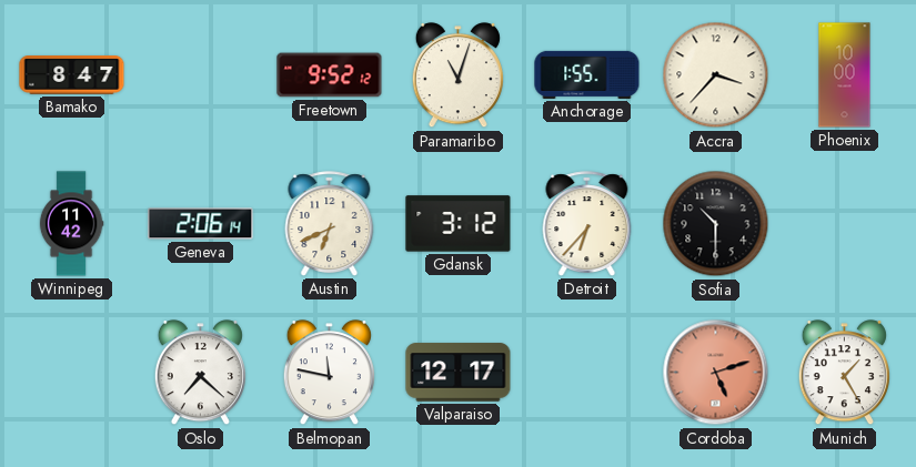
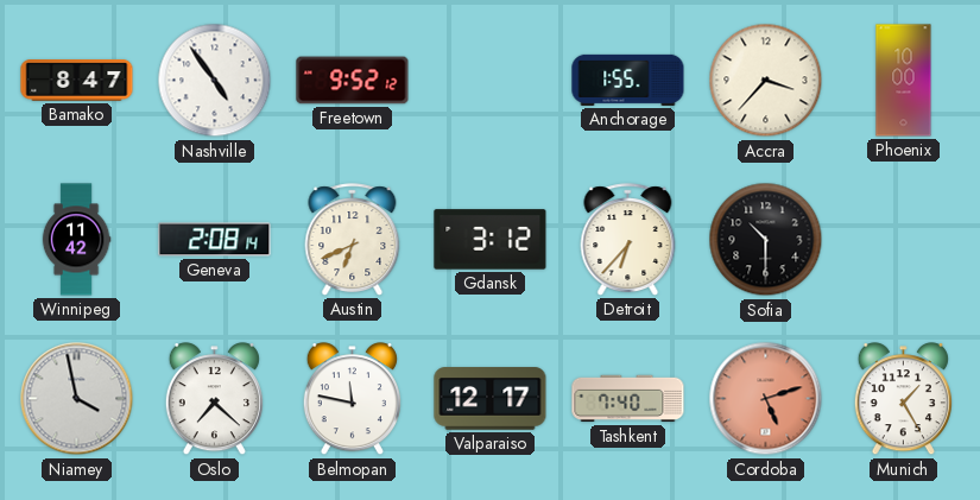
Nashville: none -> 4:54
Paramaribo: 11:03 -> none
Geneva: 2:06 -> 2:08
Niamey: none -> 3:58
Tashkent: none -> 7:40
